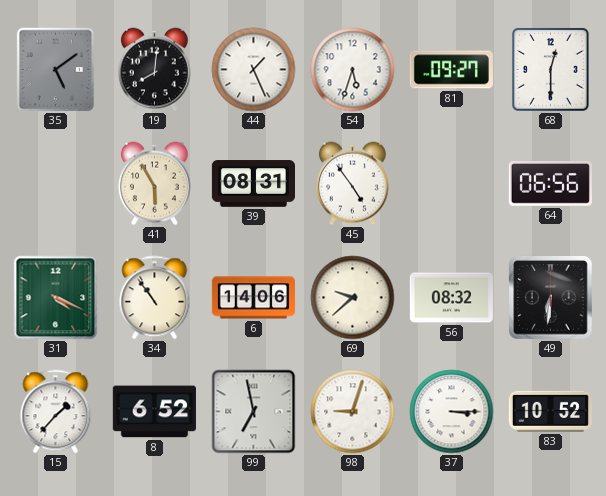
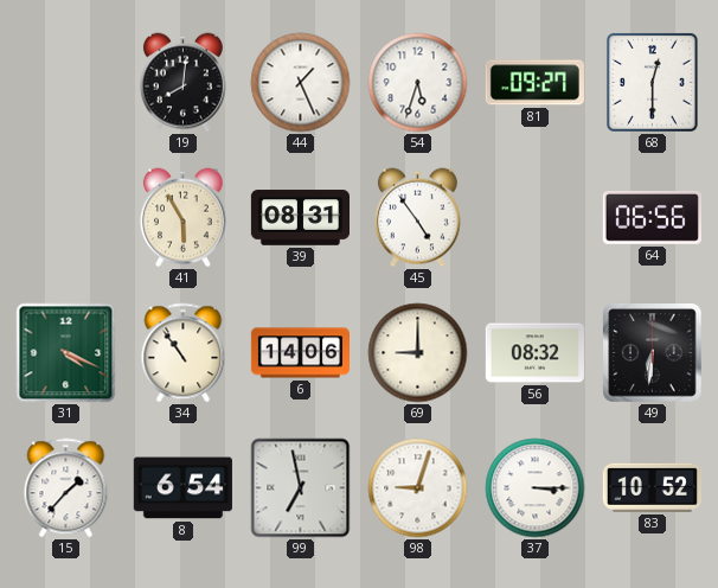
35: 5:09 -> none
69: 9:38 -> 9:00
8: 6:52 -> 6:54
